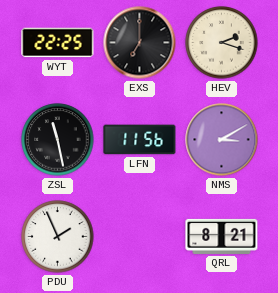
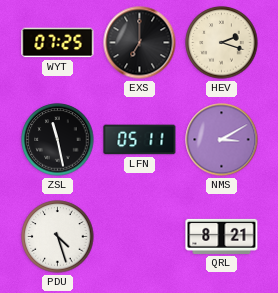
WYT: 22:25 -> 07:25
LFN: 11:56 -> 05:11
PDU: 1:56 -> 4:27
